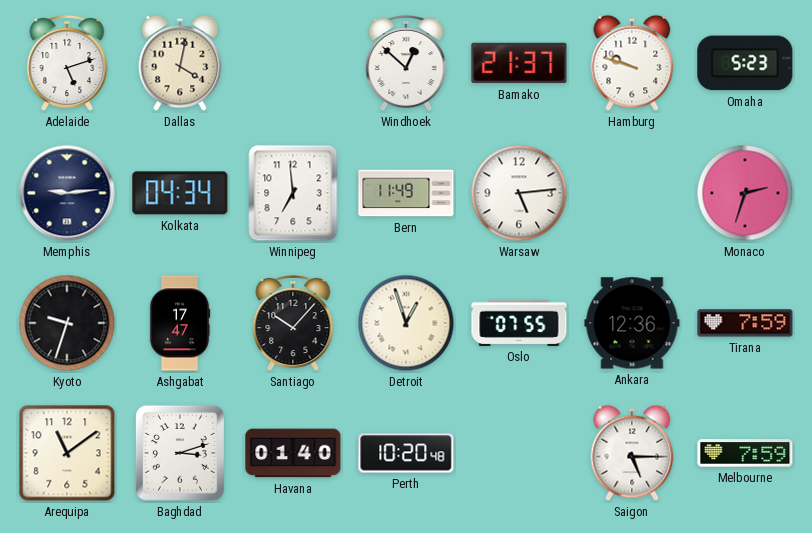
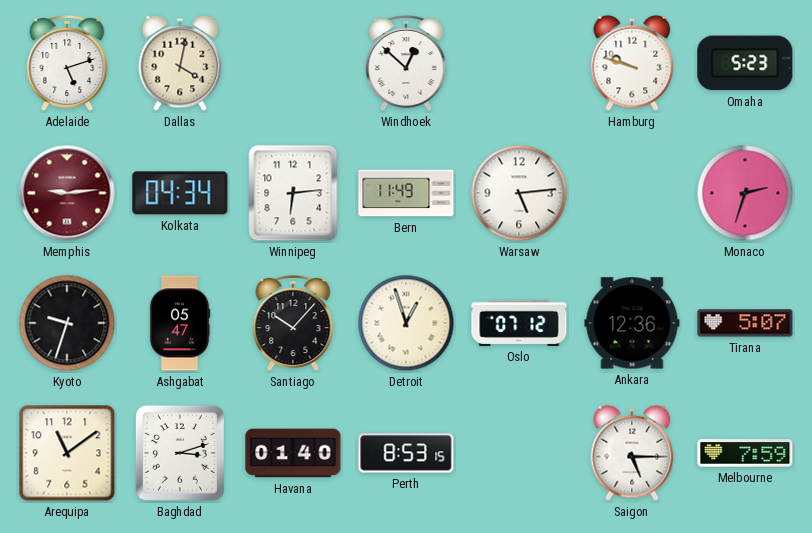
Bamako: 21:37 -> none
Memphis dial: navy -> burgundy
Winnipeg: 6:59 -> 6:14
Ashgabat: 17:47 -> 05:47
Oslo: 07:55 -> 07:12
Tirana: 7:59 -> 5:07
Perth: 10:20 -> 8:53
